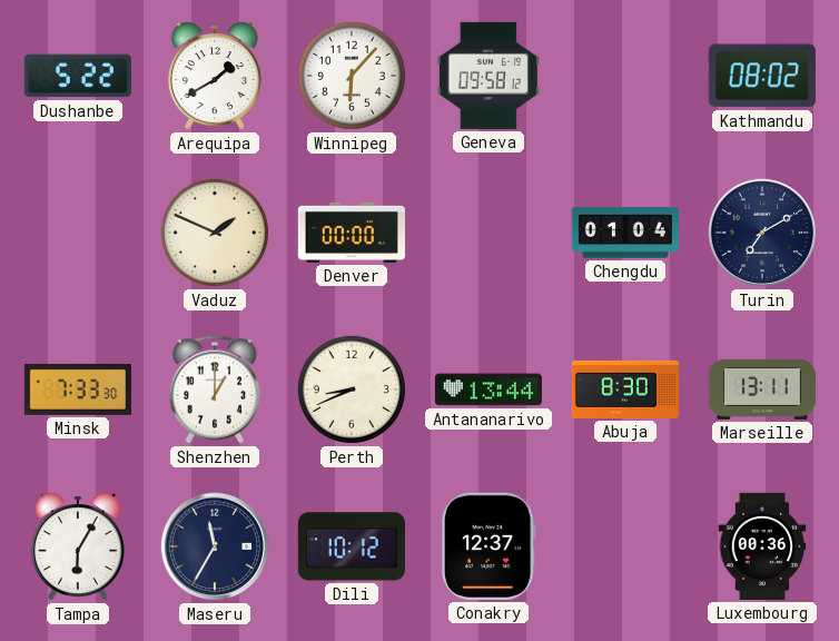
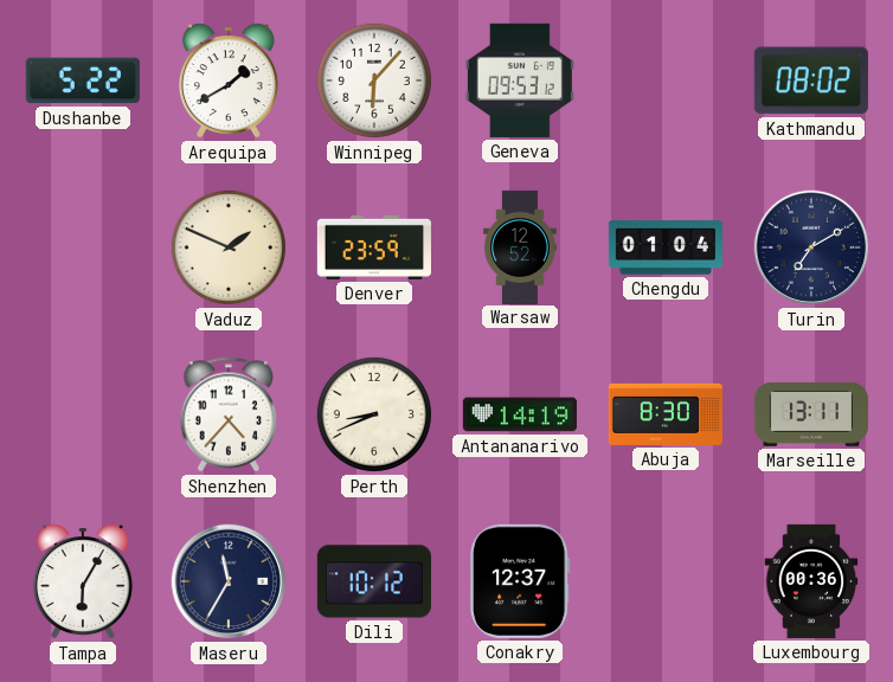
Geneva: 09:58 -> 09:53
Denver: 00:00 -> 23:59
Warsaw: none -> 12:52
Minsk: 7:33 -> none
Shenzhen: 1:00 -> 4:37
Antananarivo: 13:44 -> 14:19
